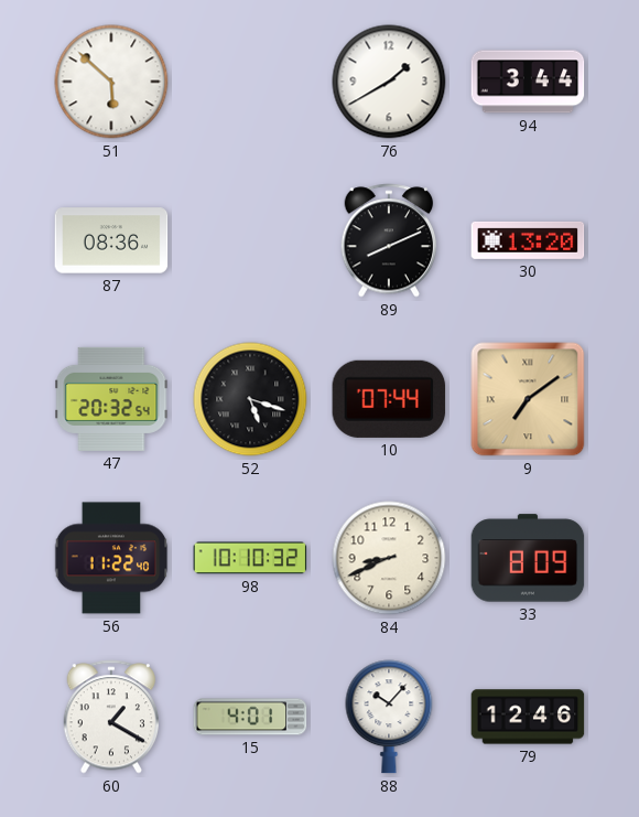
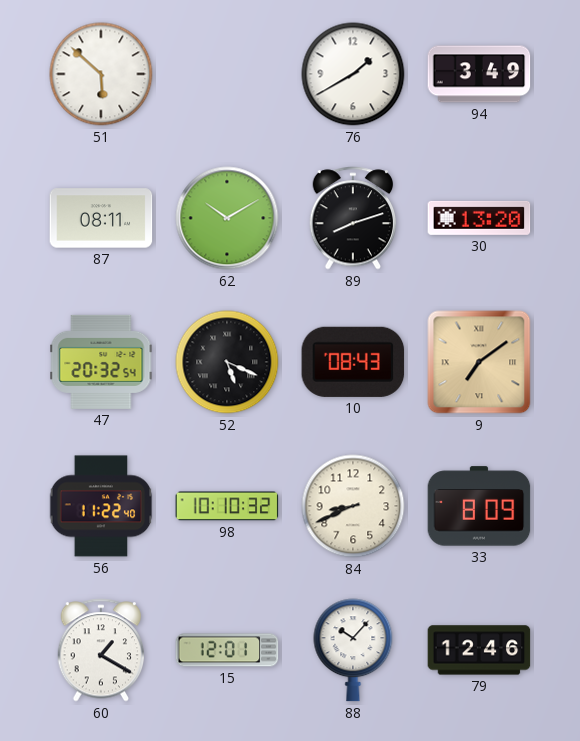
94: 3:44 -> 3:49
87: 08:36 -> 08:11
62: none -> 10:10
89: 8:11 -> 8:12
52: 5:18 -> 5:19
10: 07:44 -> 08:43
15: 4:01 -> 12:01
